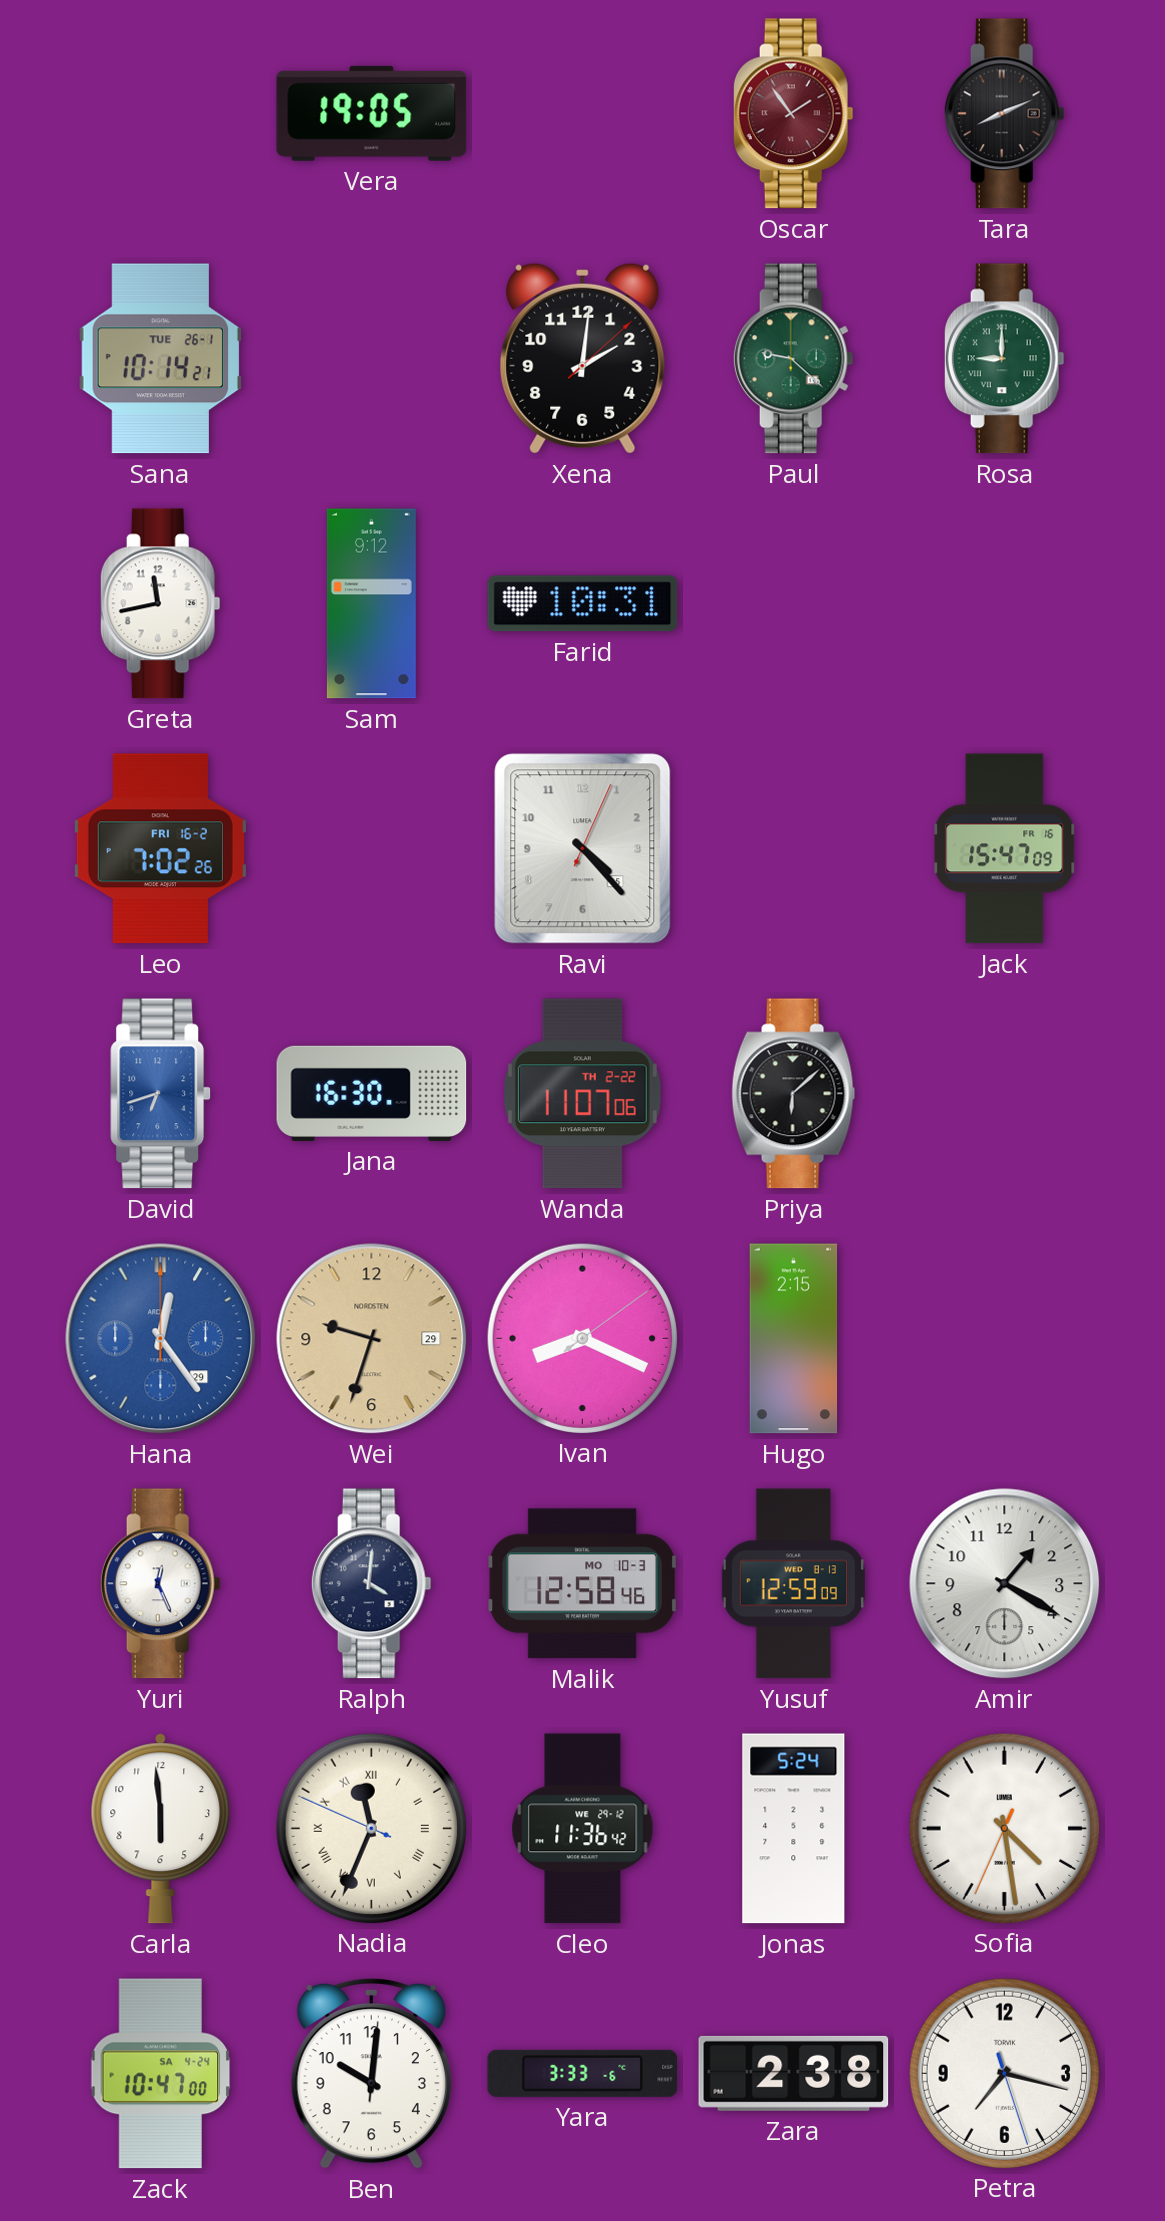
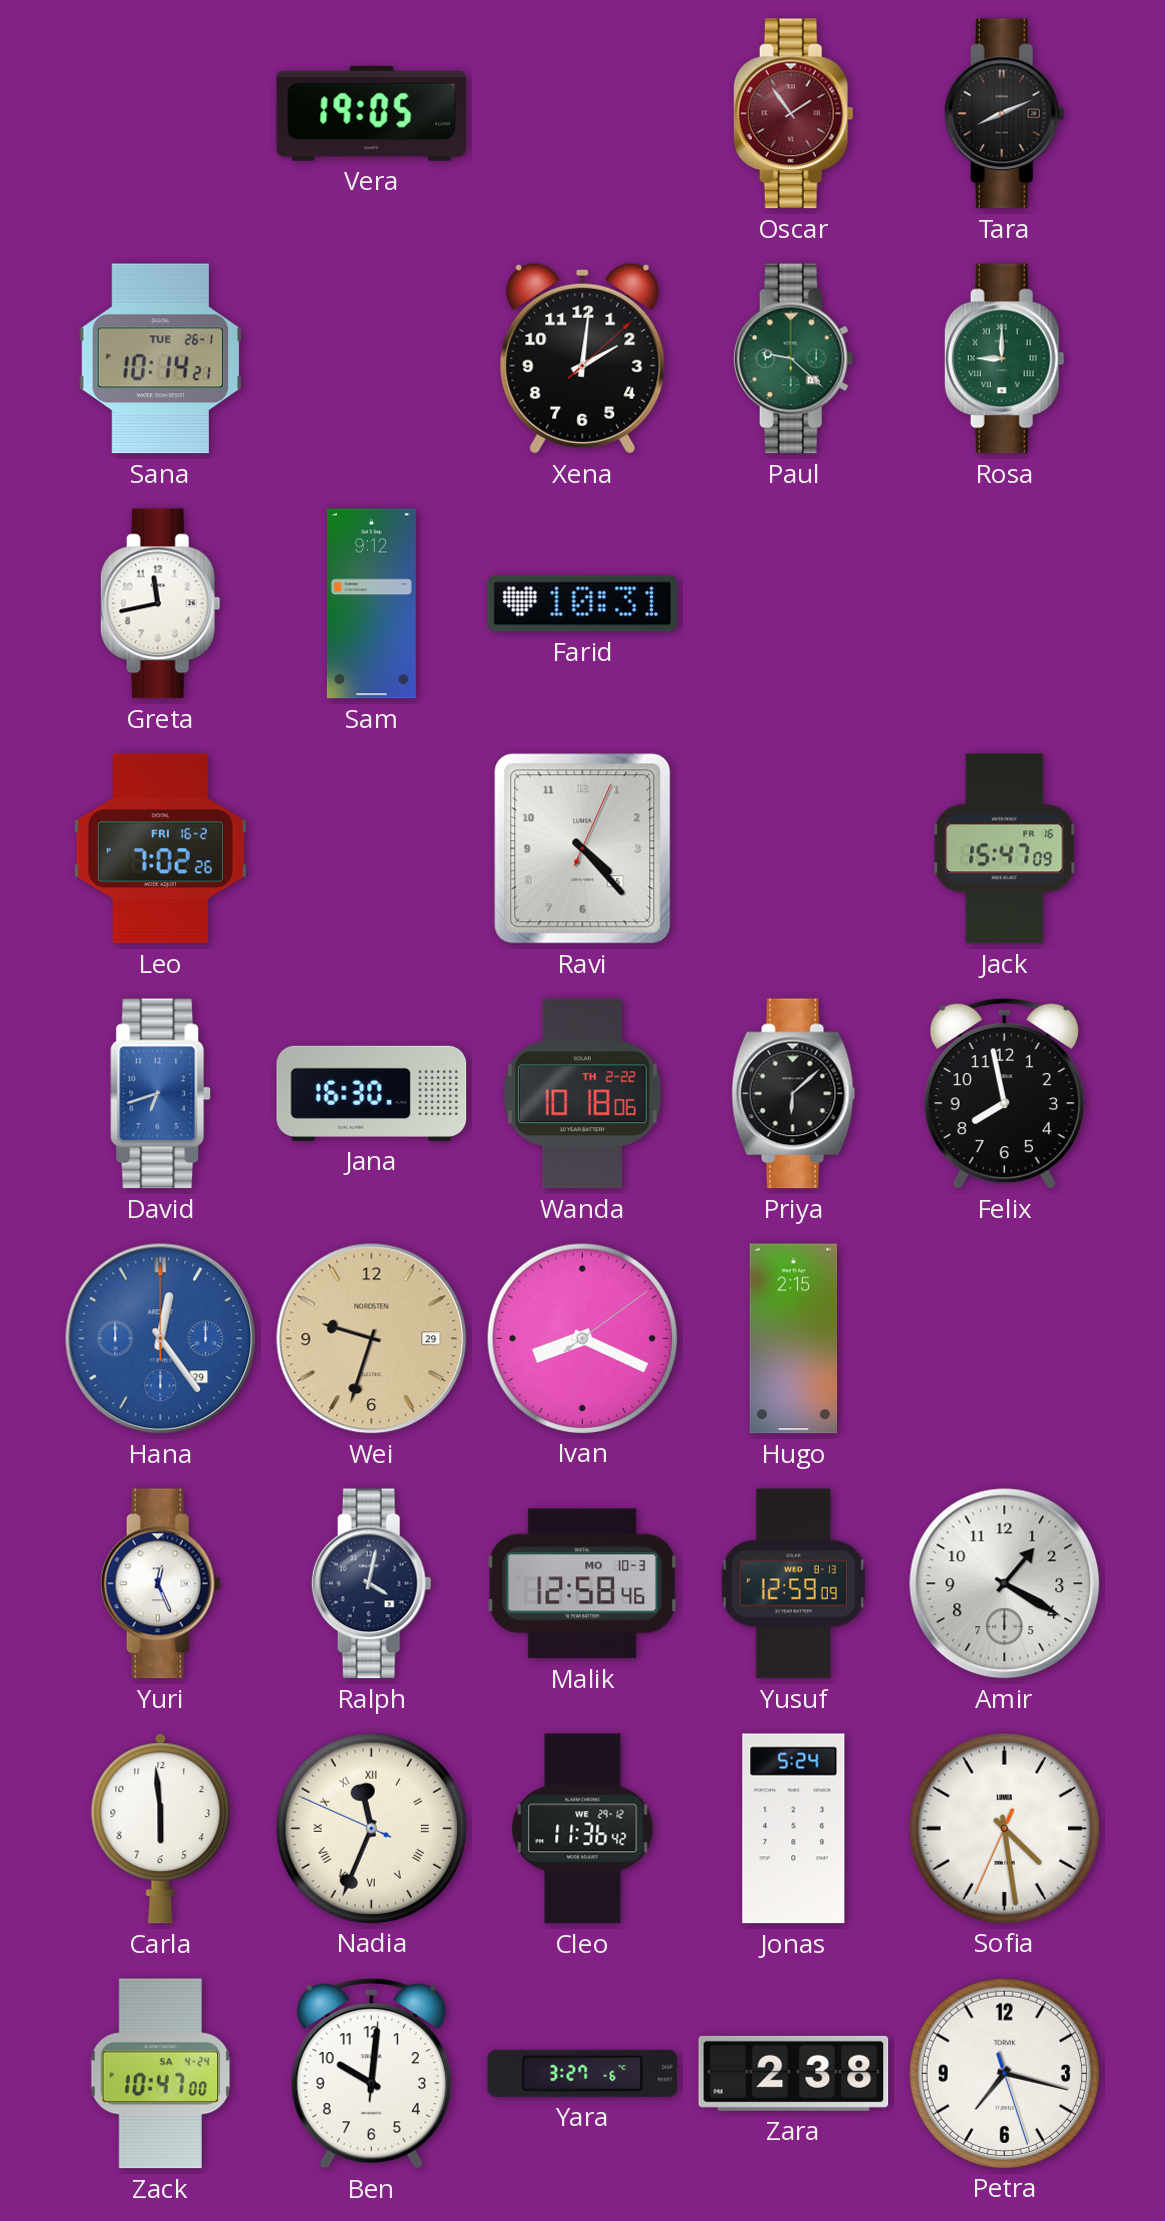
Wanda: 11:07 -> 10:18
Felix: none -> 7:58
Ralph: 4:01 -> 4:02
Yara: 3:33 -> 3:27
